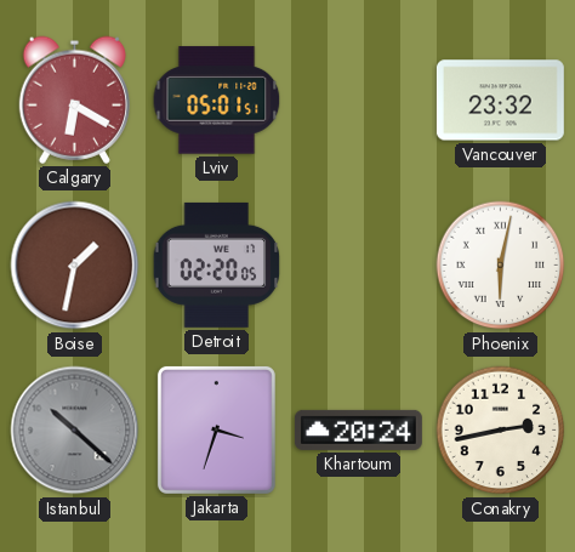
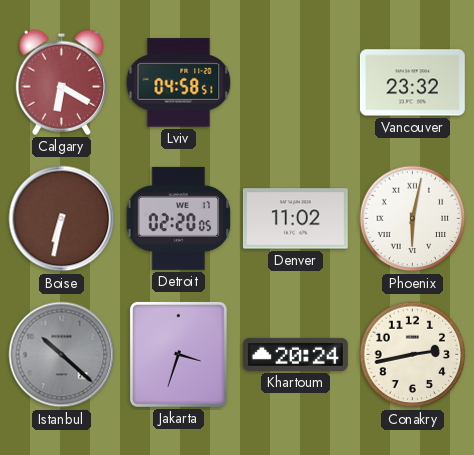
Lviv: 05:01 -> 04:58
Boise: 1:32 -> 6:32
Denver: none -> 11:02
